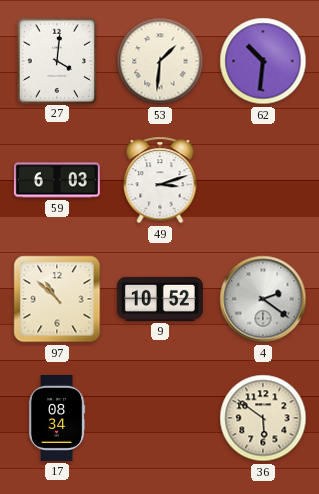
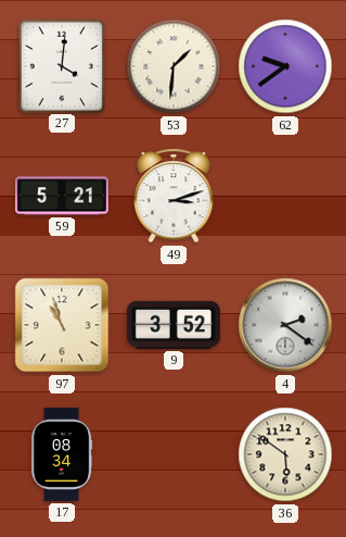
62: 10:31 -> 9:39
59: 6:03 -> 5:21
97: 10:52 -> 10:57
9: 10:52 -> 3:52
